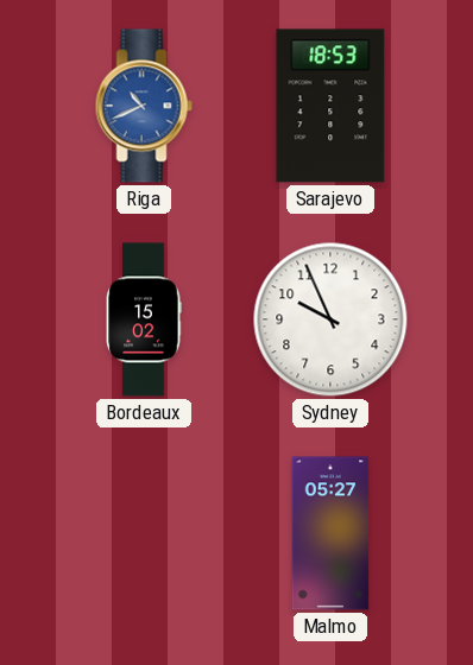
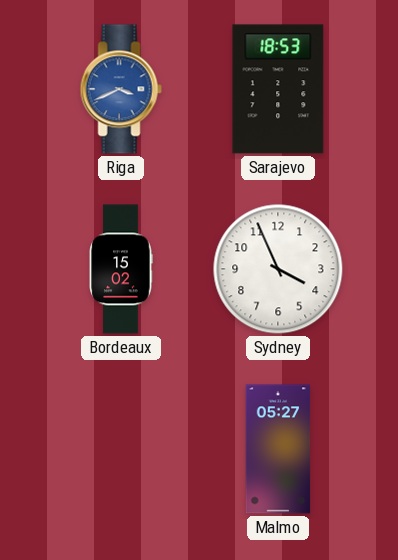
Riga: 10:41 -> 3:41
Sydney: 9:56 -> 3:56
